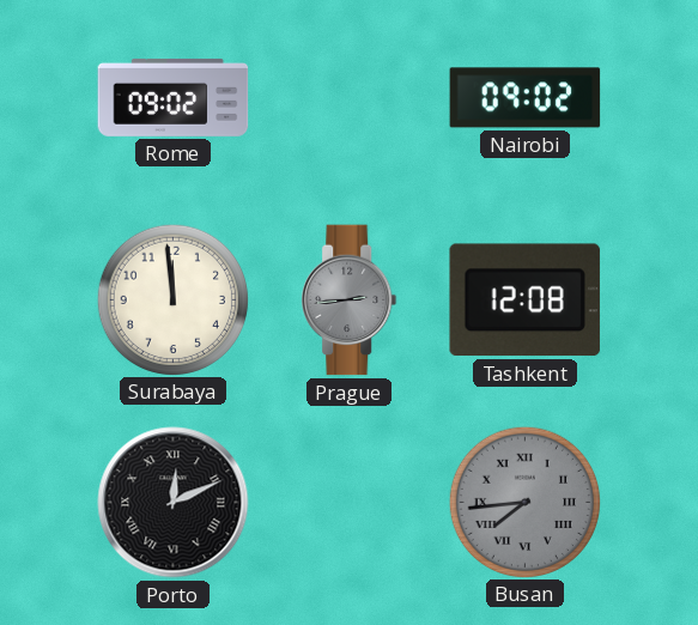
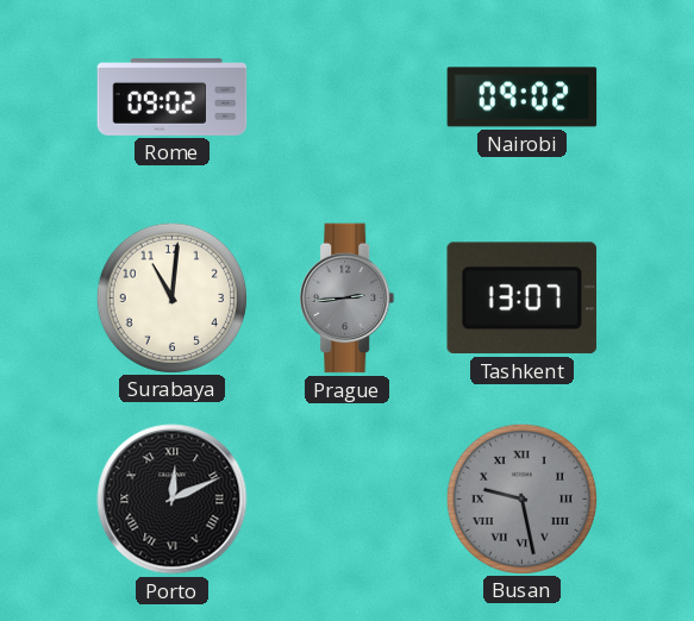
Surabaya: 11:59 -> 11:01
Tashkent: 12:08 -> 13:07
Busan: 7:44 -> 9:28
